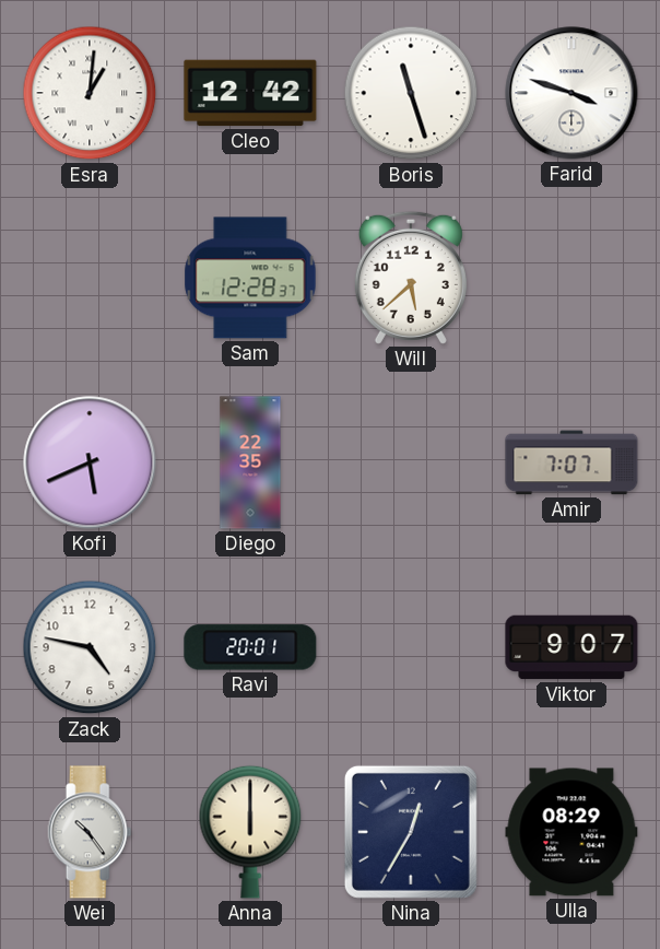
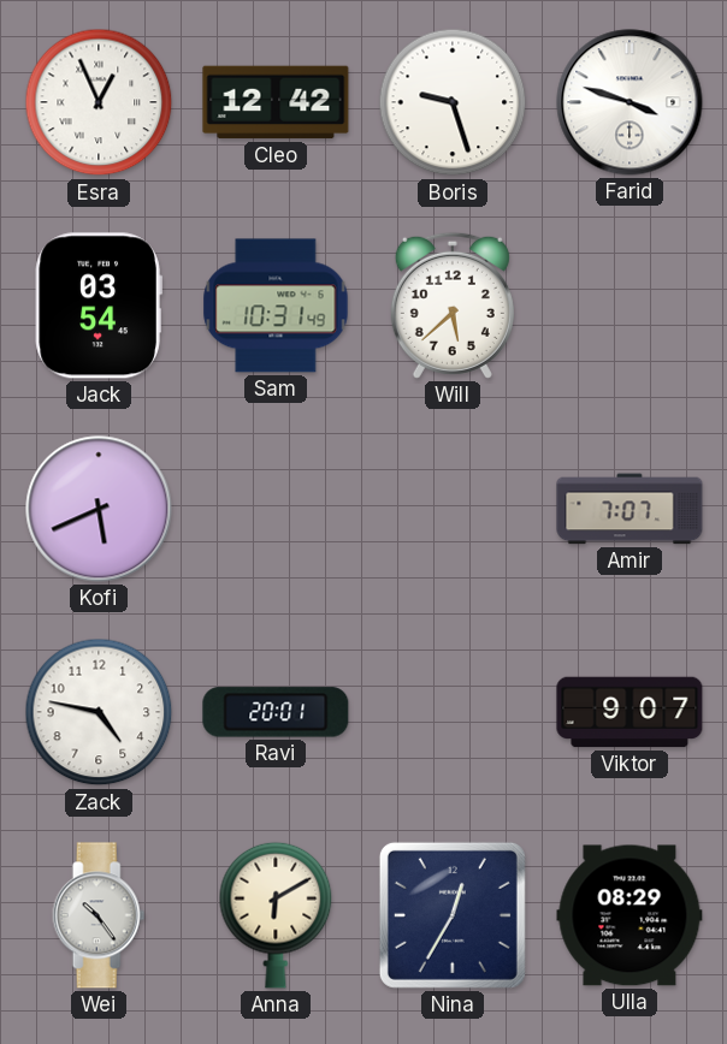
Esra: 1:01 -> 12:56
Boris: 11:27 -> 9:27
Jack: none -> 03:54
Sam: 12:28 -> 10:31
Diego: 22:35 -> none
Anna: 6:00 -> 6:10
